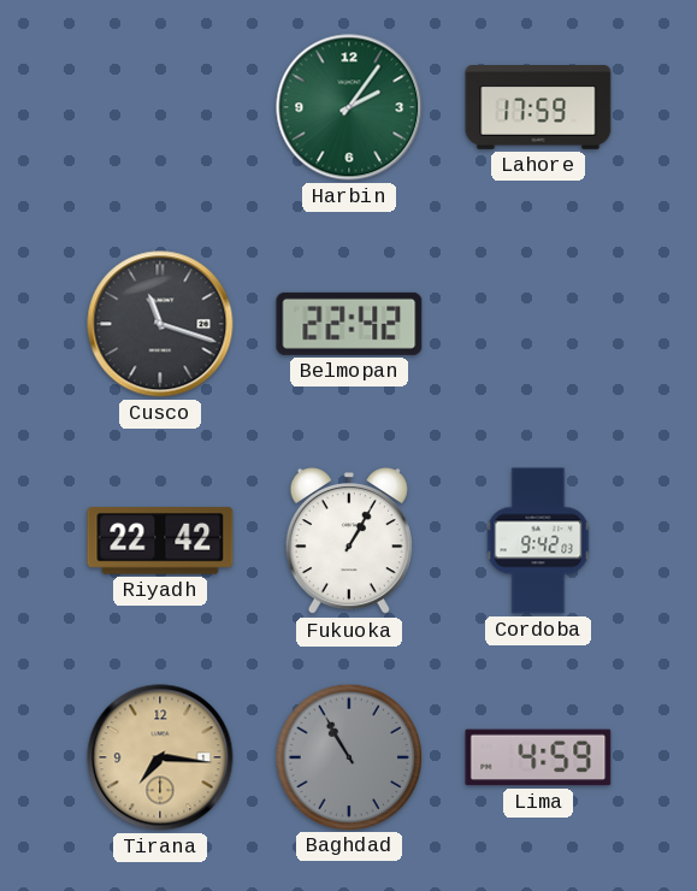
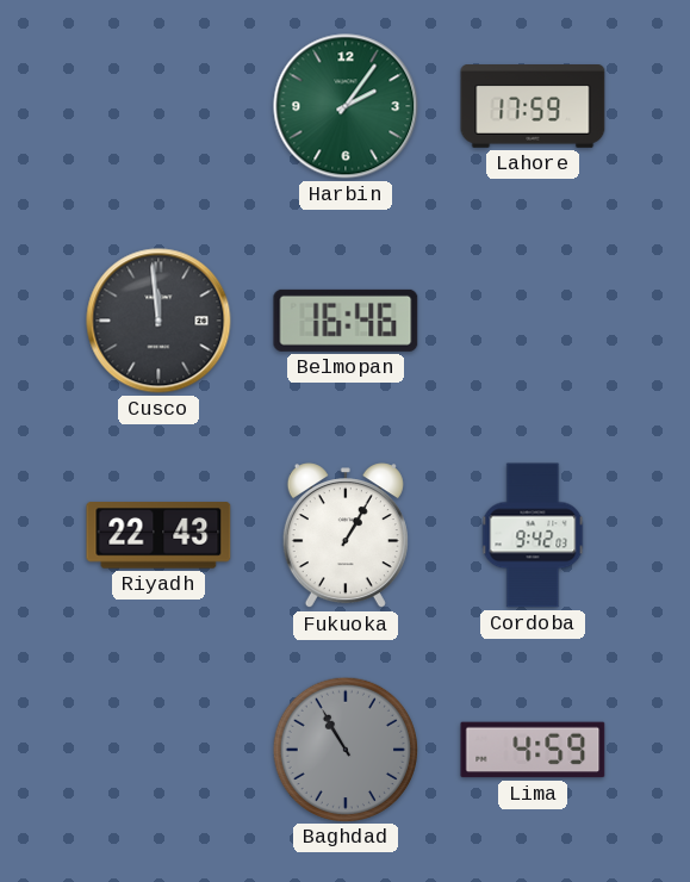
Cusco: 11:18 -> 11:59
Belmopan: 22:42 -> 16:46
Riyadh: 22:42 -> 22:43
Tirana: 7:16 -> none
